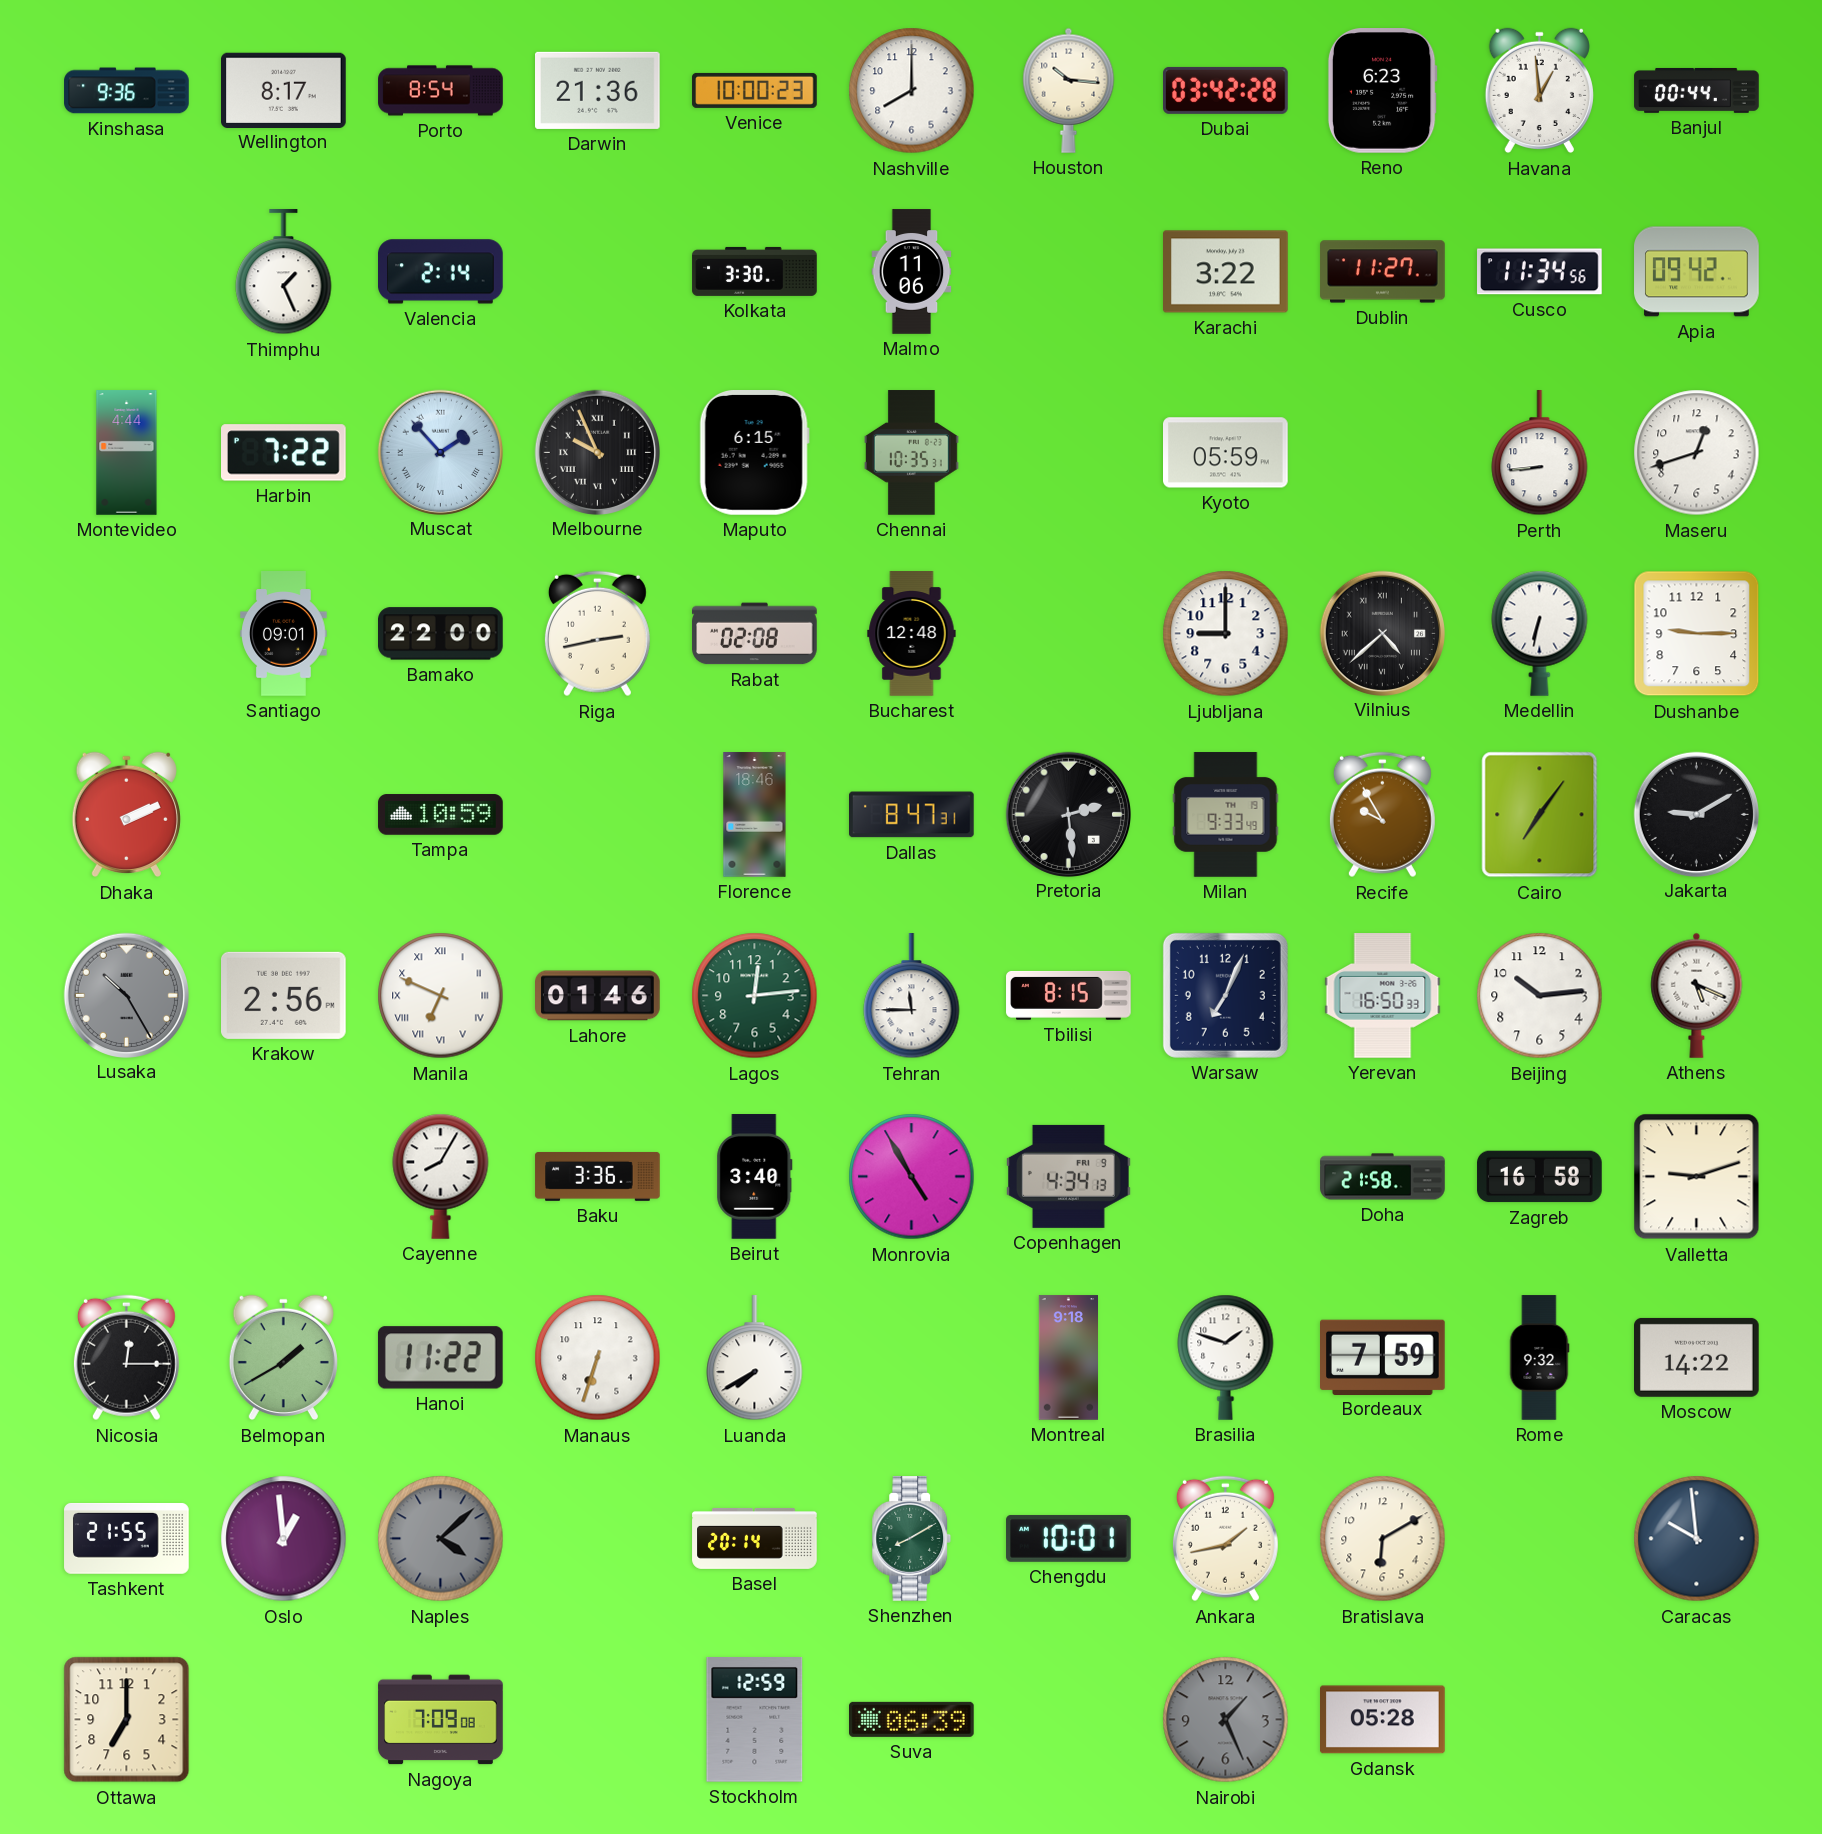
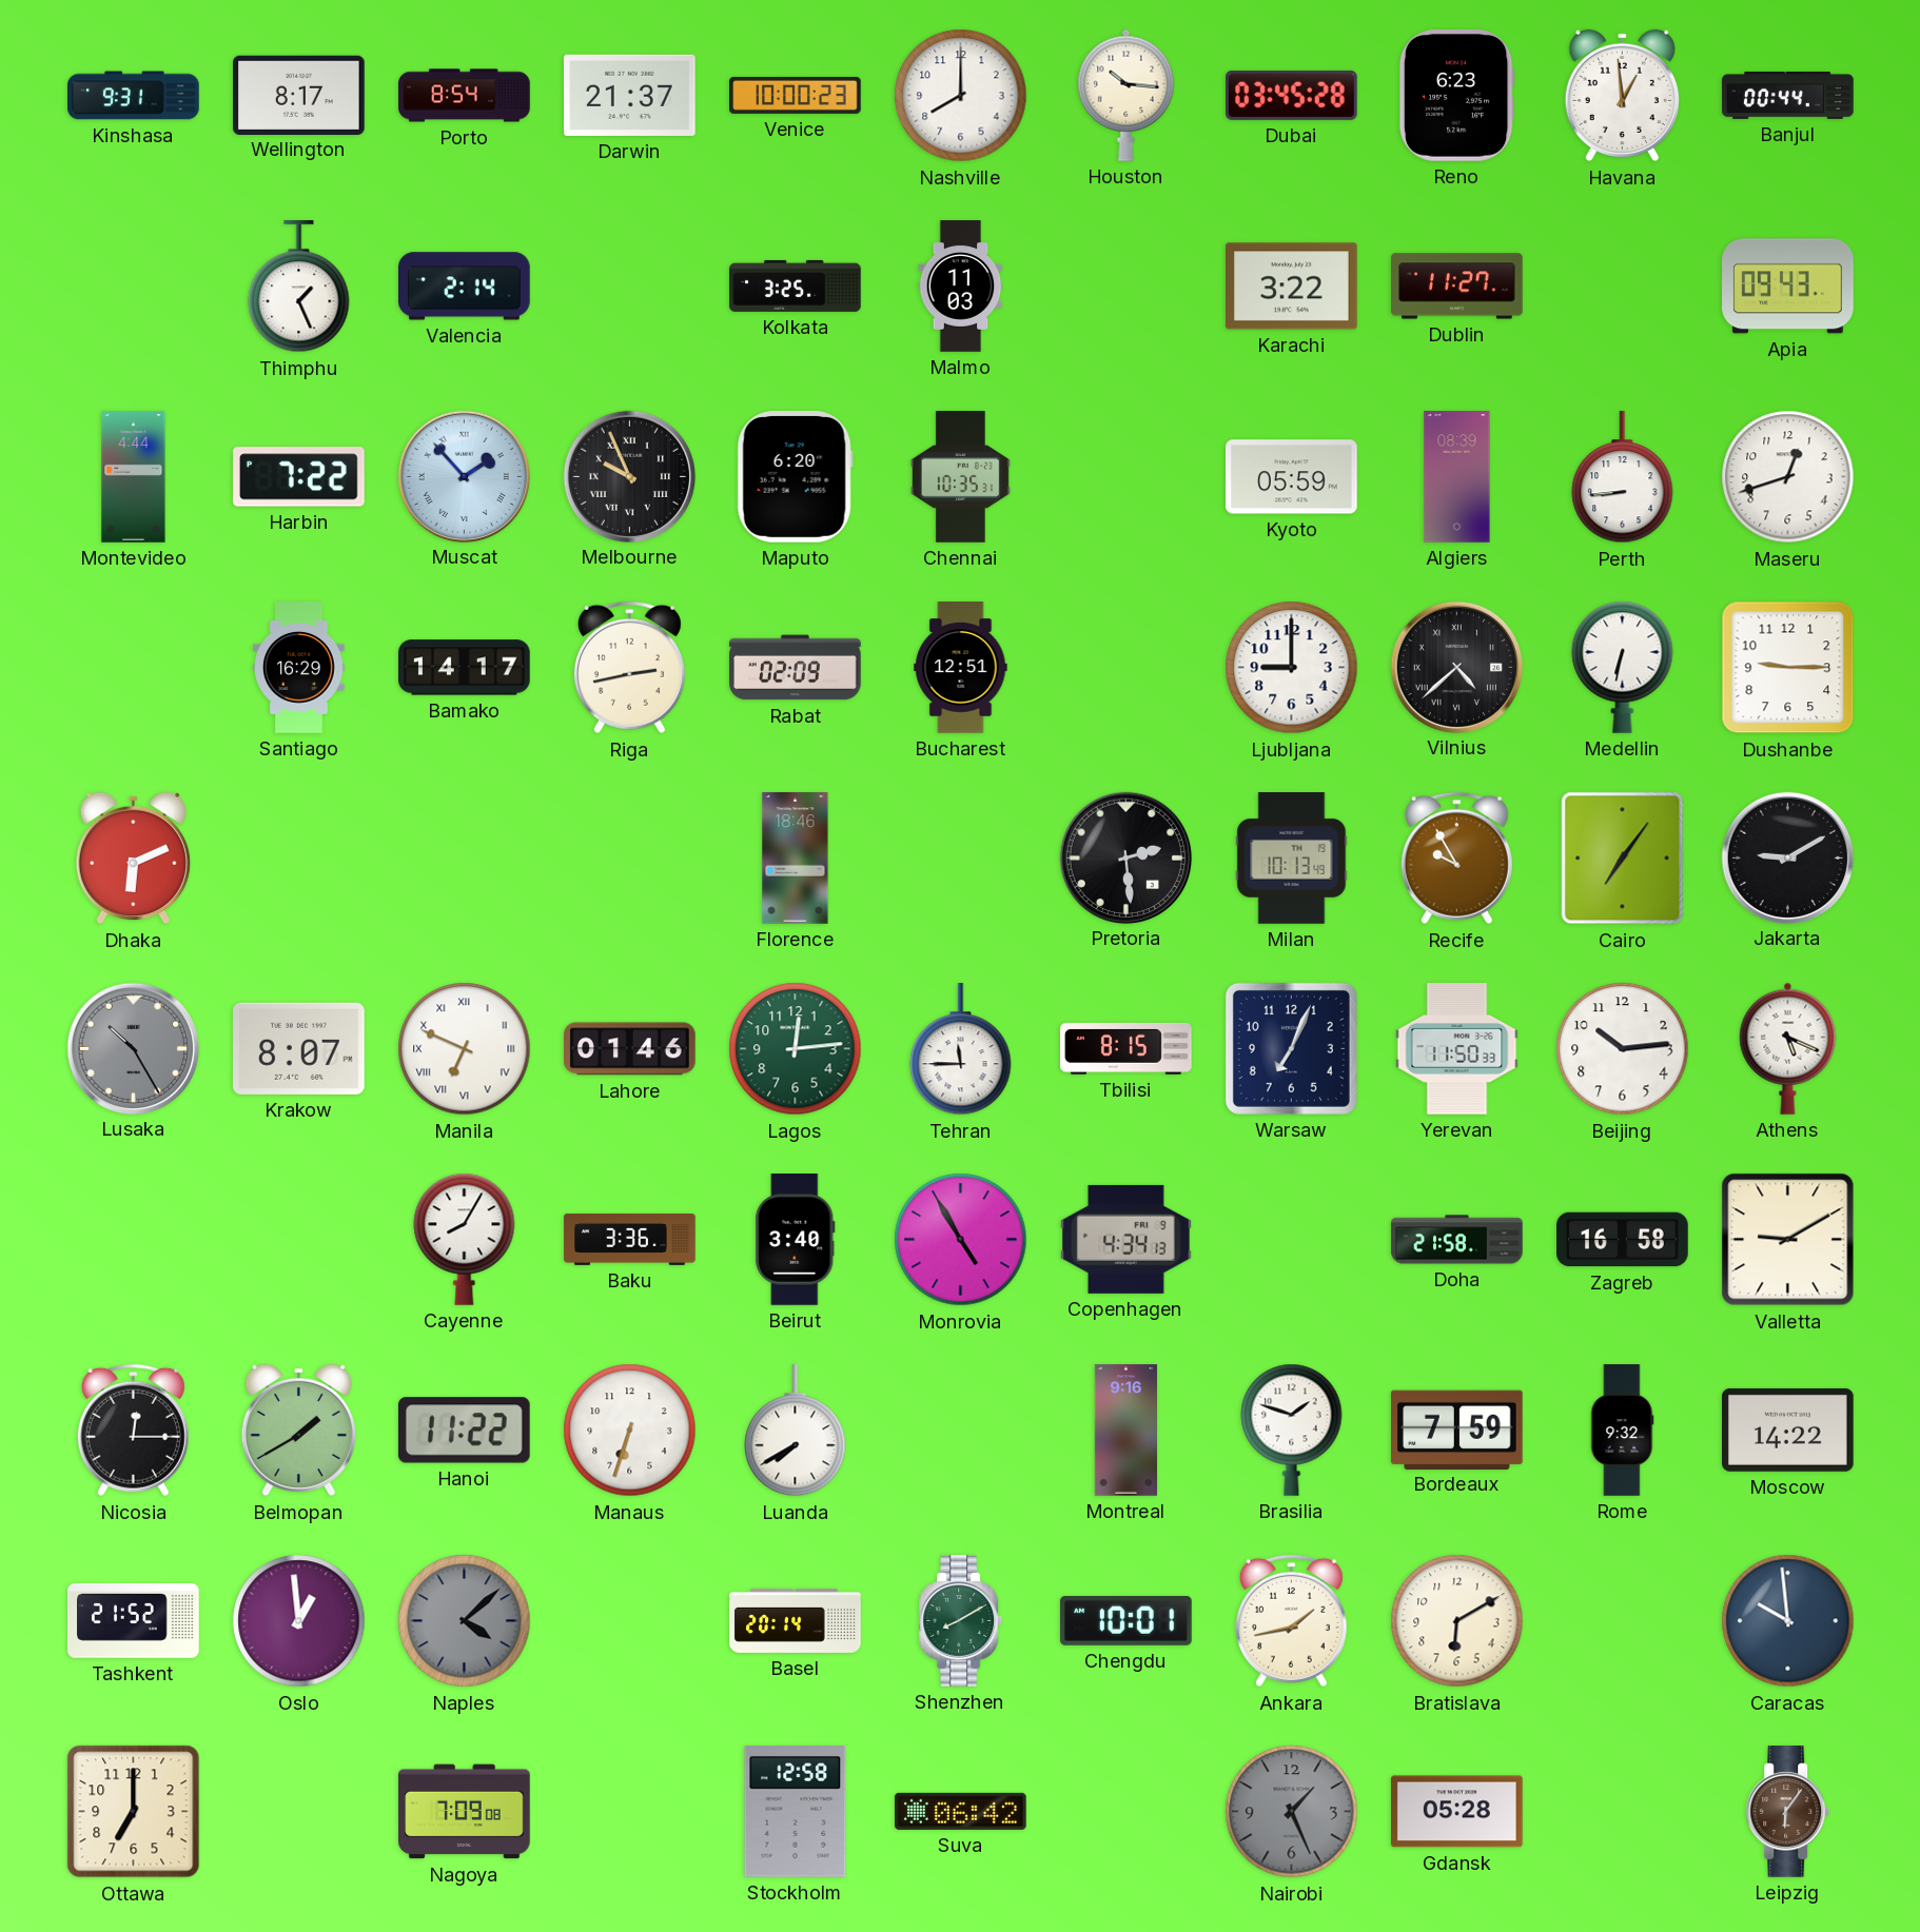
Kinshasa: 9:36 -> 9:31
Darwin: 21:36 -> 21:37
Dubai: 03:42 -> 03:45
Kolkata: 3:30 -> 3:25
Malmo: 11:06 -> 11:03
Cusco: 11:34 -> none
Apia: 09:42 -> 09:43
Maputo: 6:15 -> 6:20
Algiers: none -> 08:39
Santiago: 09:01 -> 16:29
Bamako: 22:00 -> 14:17
Rabat: 02:08 -> 02:09
Bucharest: 12:48 -> 12:51
Dhaka: 2:11 -> 6:11
Tampa: 10:59 -> none
Dallas: 8:47 -> none
Milan: 9:33 -> 10:13
Krakow: 2:56 -> 8:07
Yerevan: 16:50 -> 11:50
Valletta: 9:12 -> 9:10
Montreal: 9:18 -> 9:16
Tashkent: 21:55 -> 21:52
Stockholm: 12:59 -> 12:58
Suva: 06:39 -> 06:42
Leipzig: none -> 6:06
